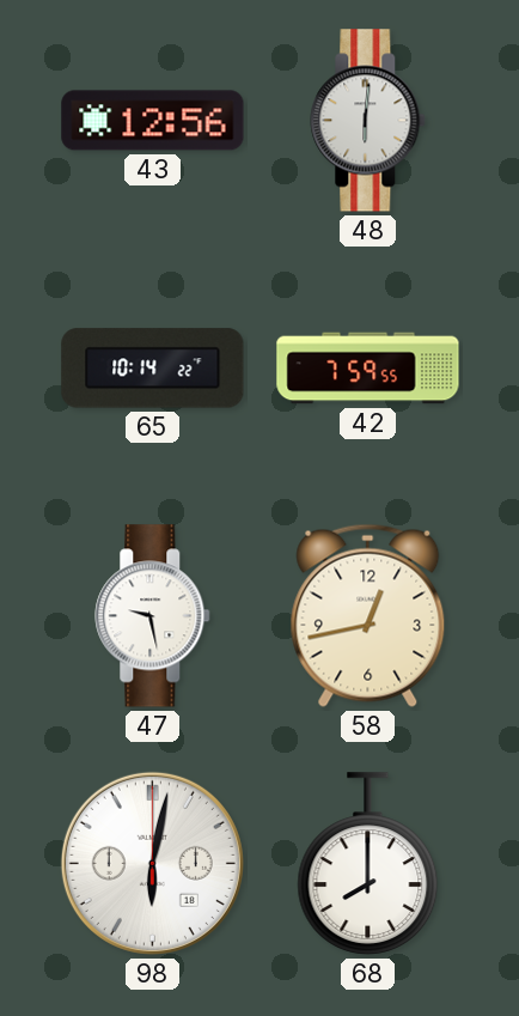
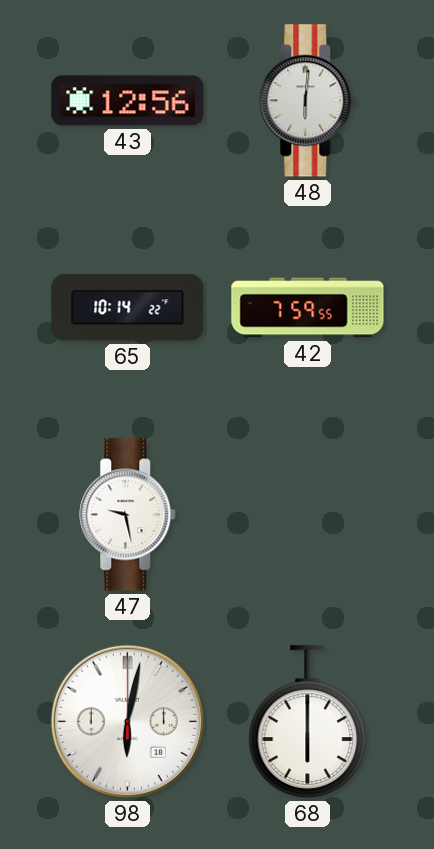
58: 12:43 -> none
68: 8:00 -> 6:00
